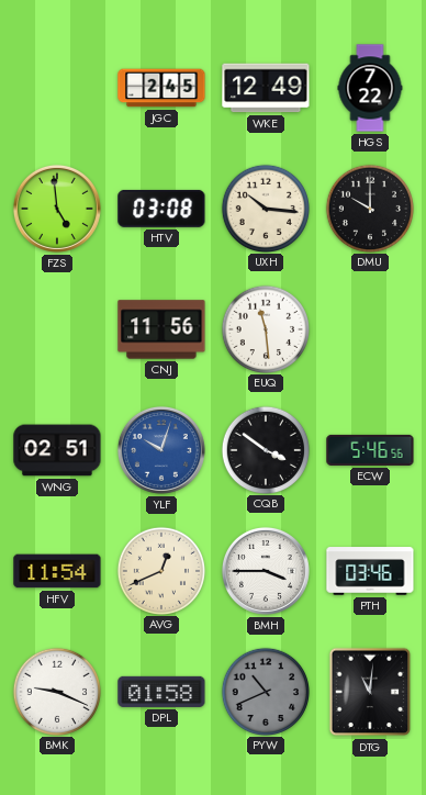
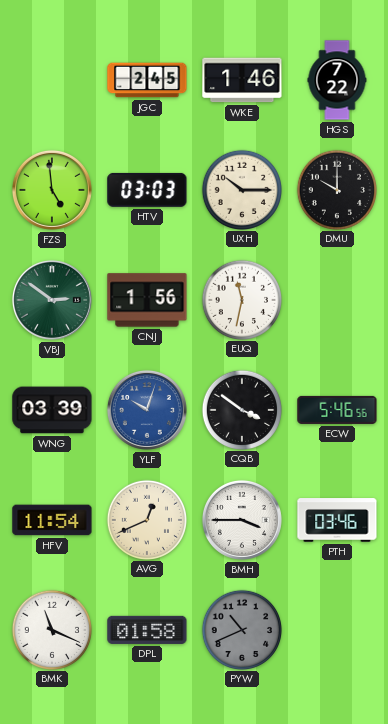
WKE: 12:49 -> 1:46
HTV: 03:08 -> 03:03
UXH: 10:16 -> 10:15
VBJ: none -> 2:51
CNJ: 11:56 -> 1:56
EUQ: 11:29 -> 11:32
WNG: 02:51 -> 03:39
BMK: 9:19 -> 11:19
DTG: 11:01 -> none
